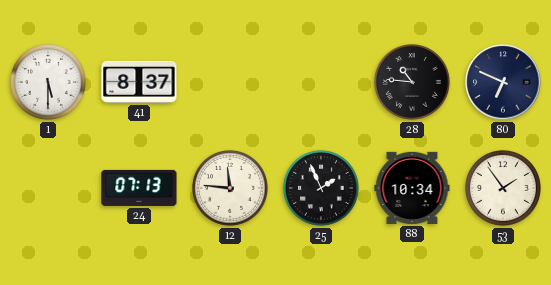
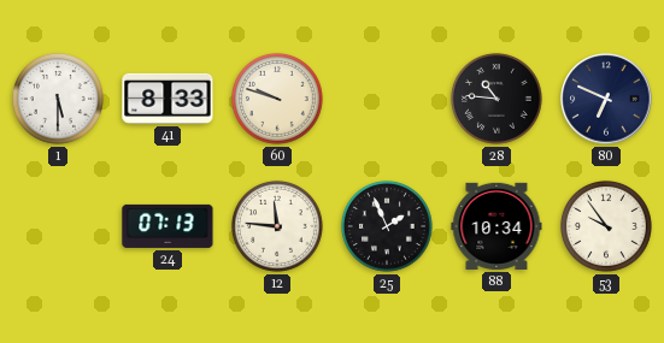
41: 8:37 -> 8:33
60: none -> 9:48
53: 1:54 -> 9:54
